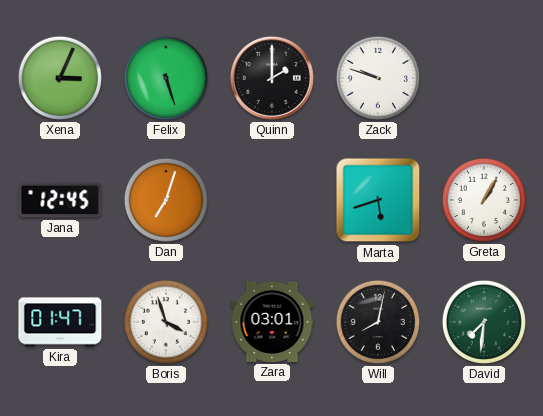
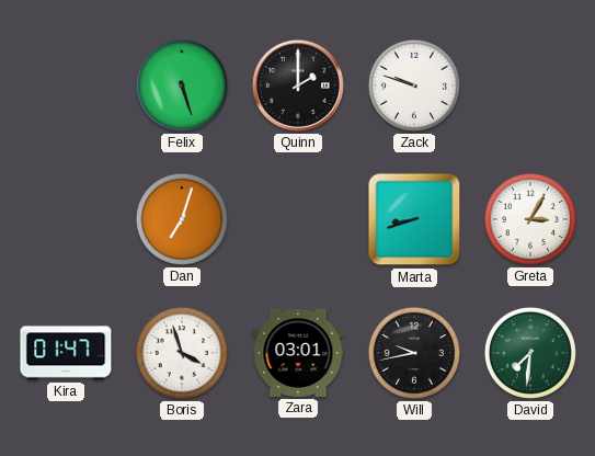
Xena: 3:04 -> none
Jana: 12:45 -> none
Marta: 5:42 -> 8:42
Greta: 1:05 -> 3:05
Will: 8:02 -> 9:43
